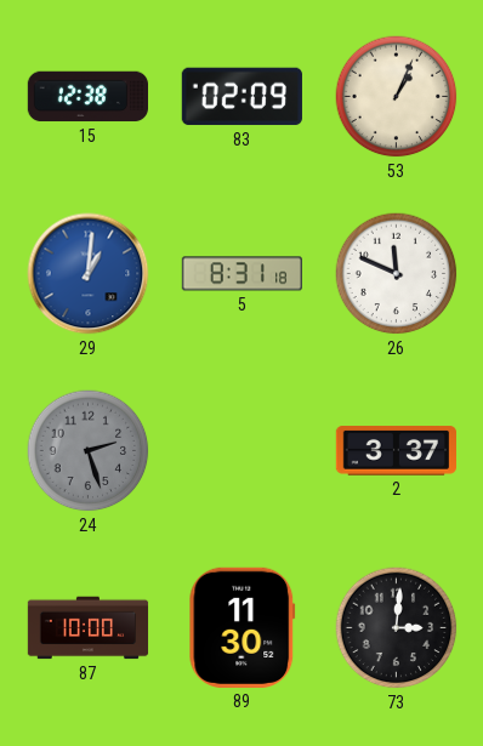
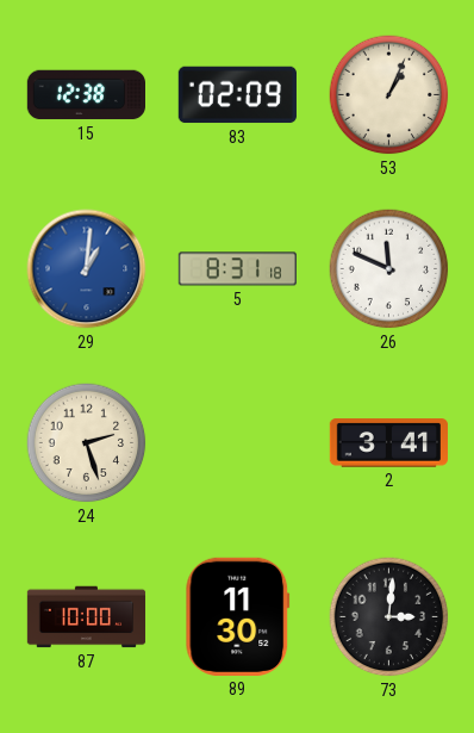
24 dial: grey -> cream
2: 3:37 -> 3:41
